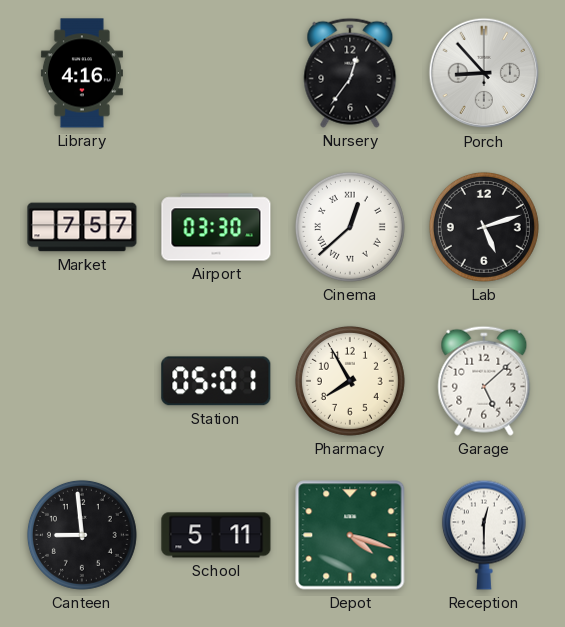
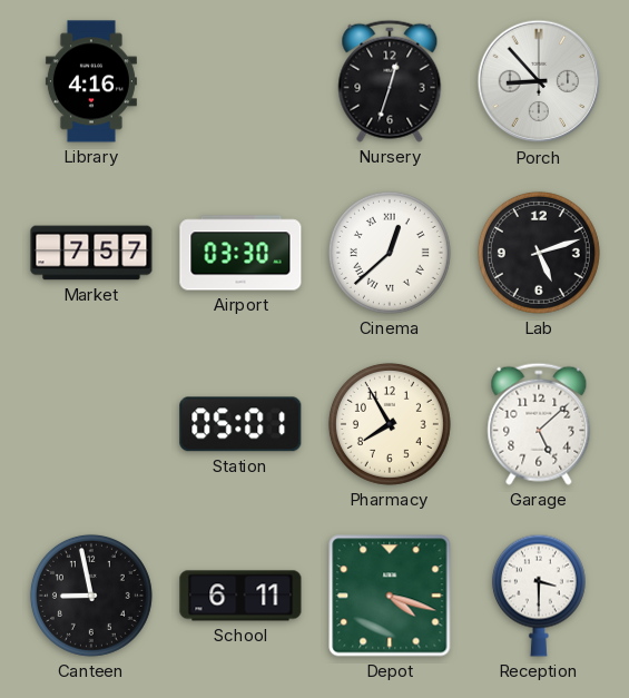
Nursery: 12:36 -> 12:33
Canteen: 8:59 -> 8:58
School: 5:11 -> 6:11
Reception: 12:30 -> 3:30
